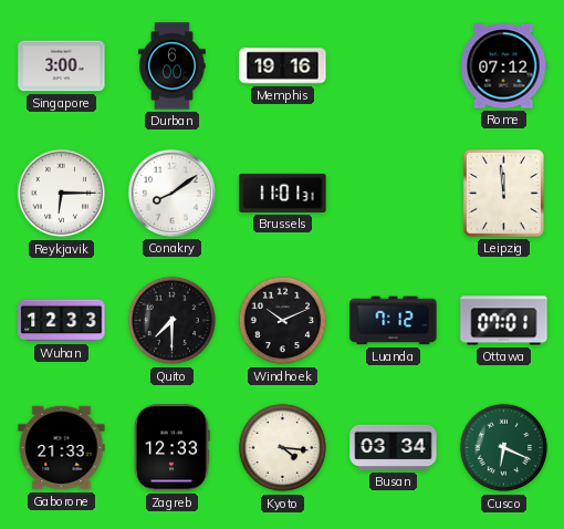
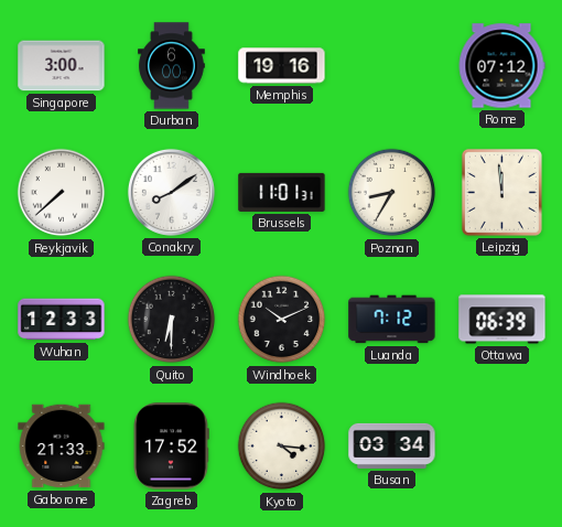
Reykjavik: 6:15 -> 7:38
Poznan: none -> 8:35
Quito: 7:30 -> 6:30
Ottawa: 07:01 -> 06:39
Zagreb: 12:33 -> 17:52
Cusco: 6:19 -> none
